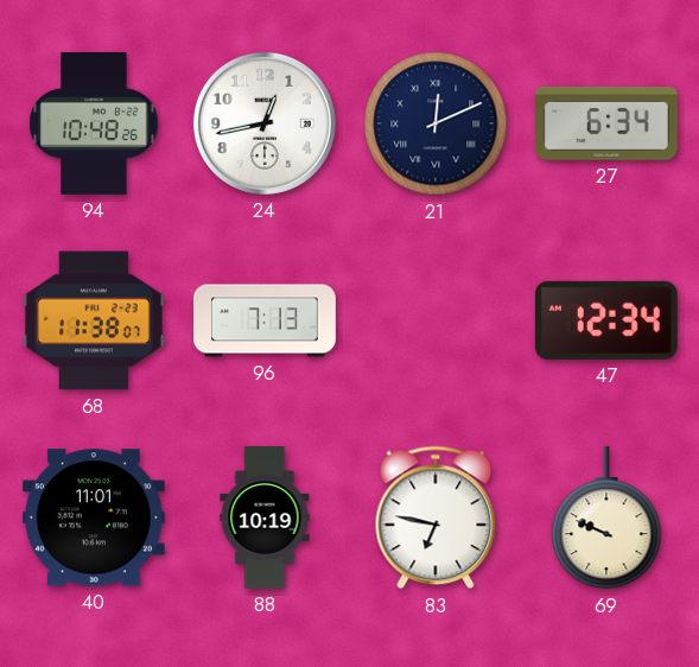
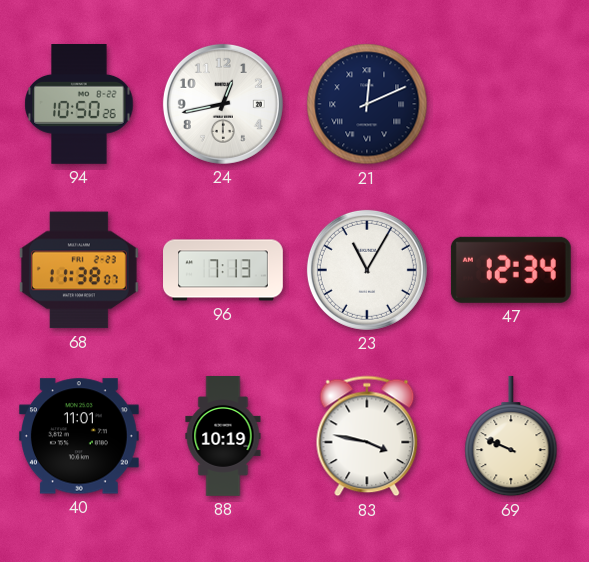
94: 10:48 -> 10:50
27: 6:34 -> none
23: none -> 11:05
83: 6:47 -> 3:47
